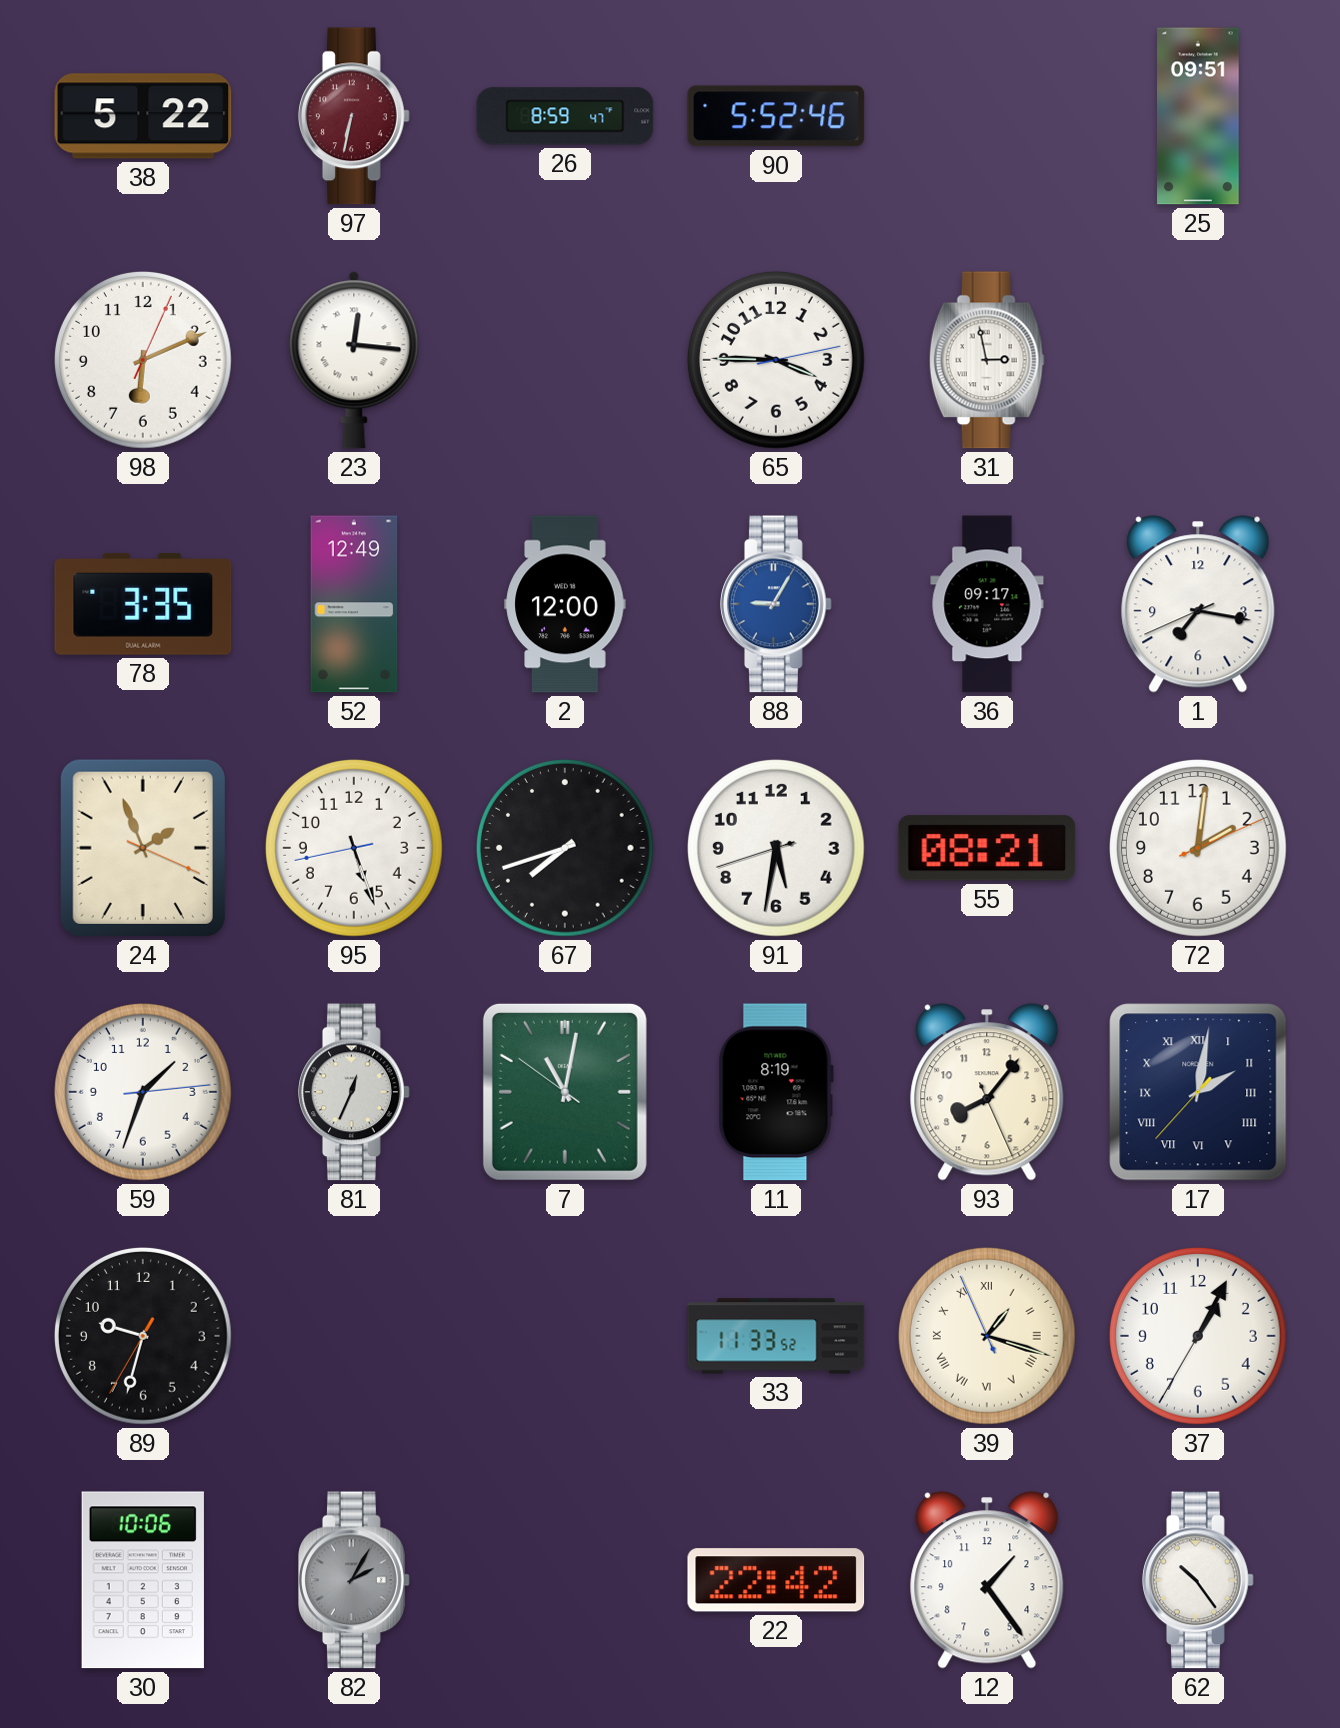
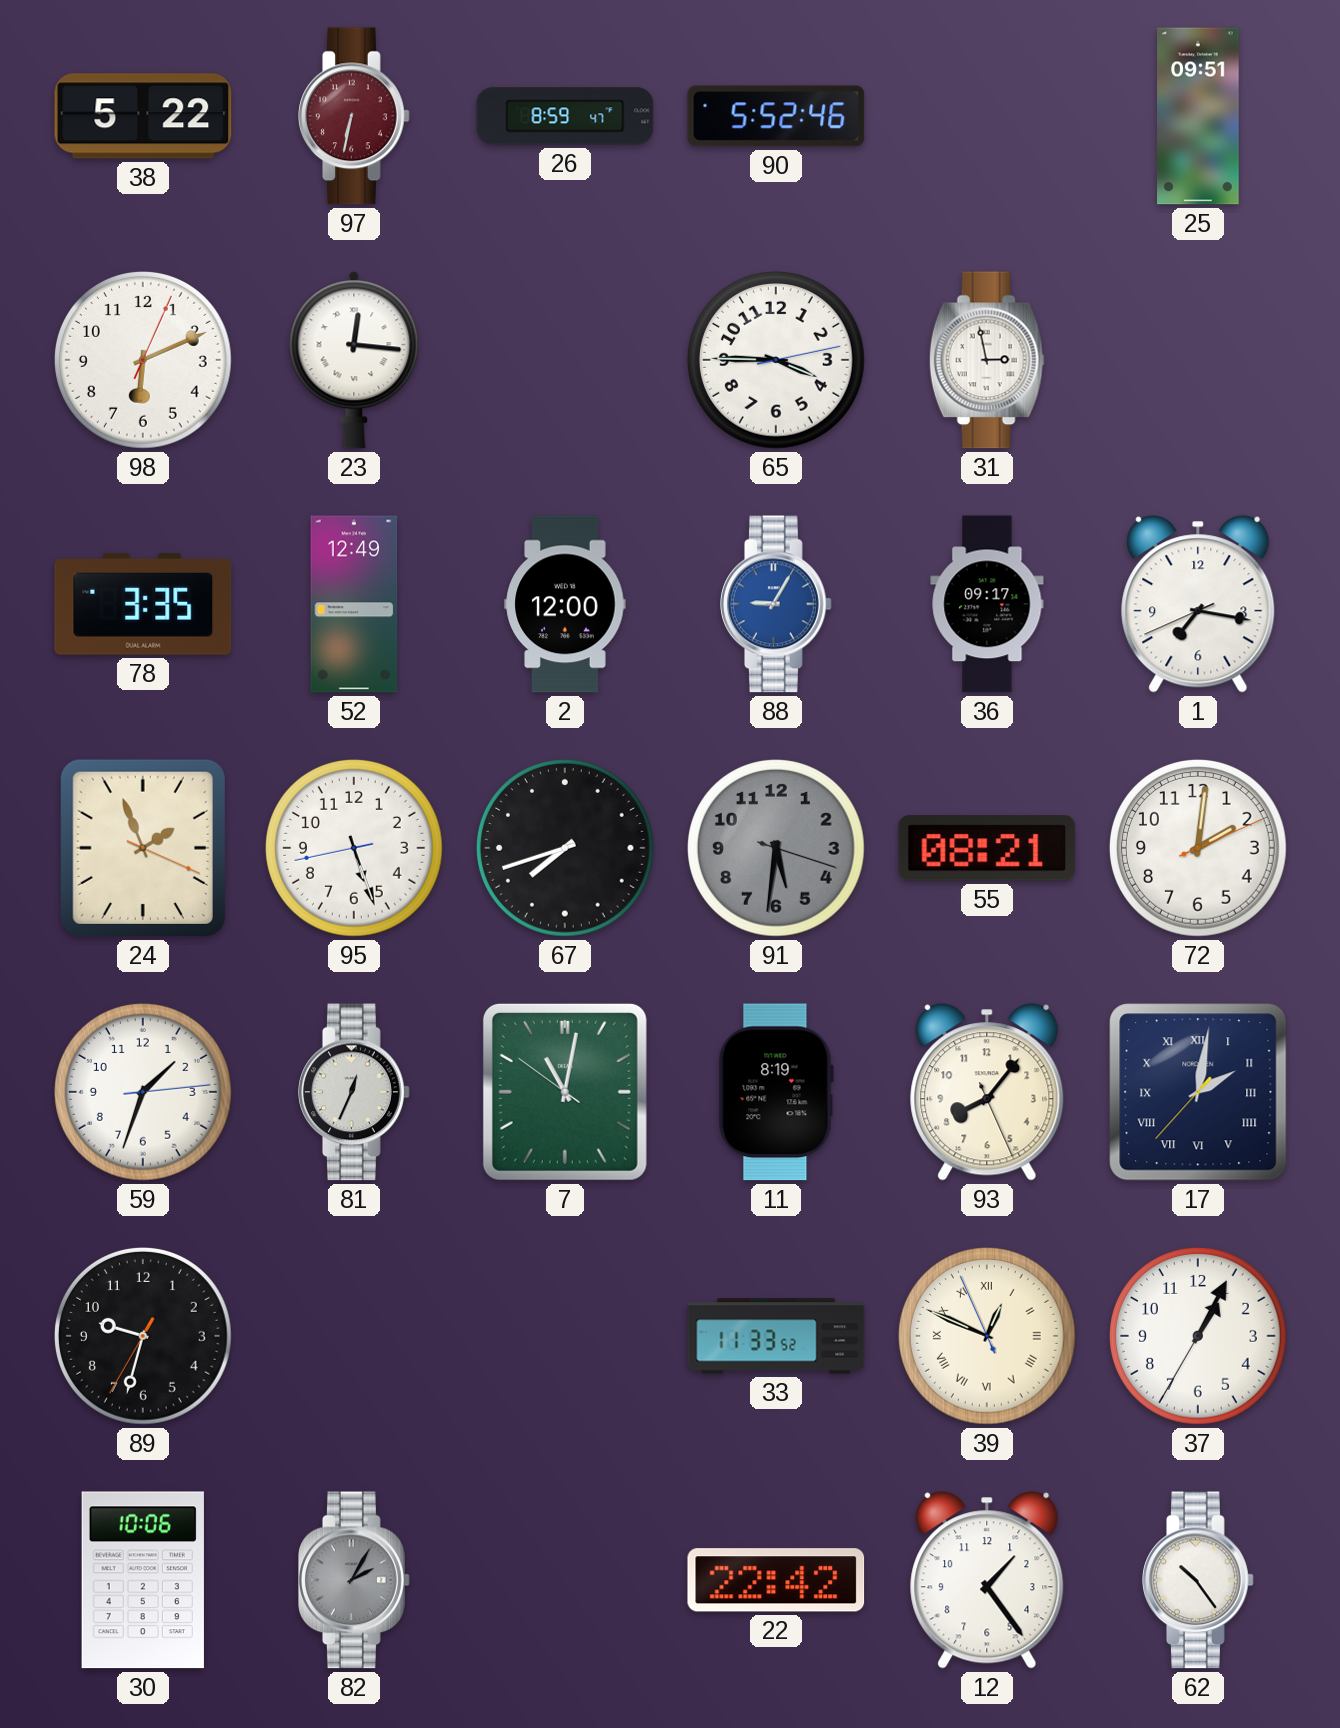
91: 5:31:42 -> 5:31:18
91 dial: white -> grey
39: 1:17 -> 12:48
